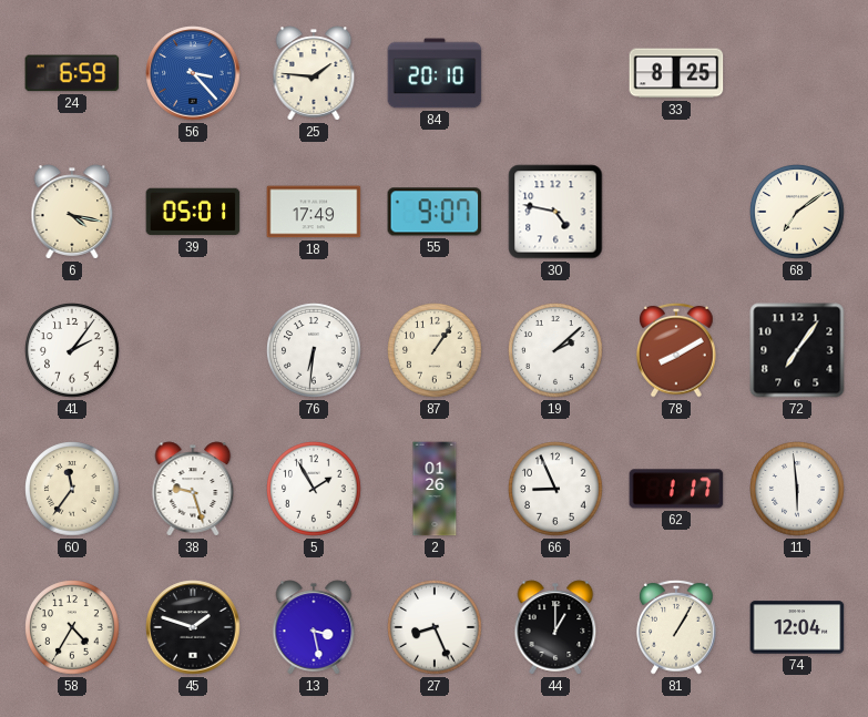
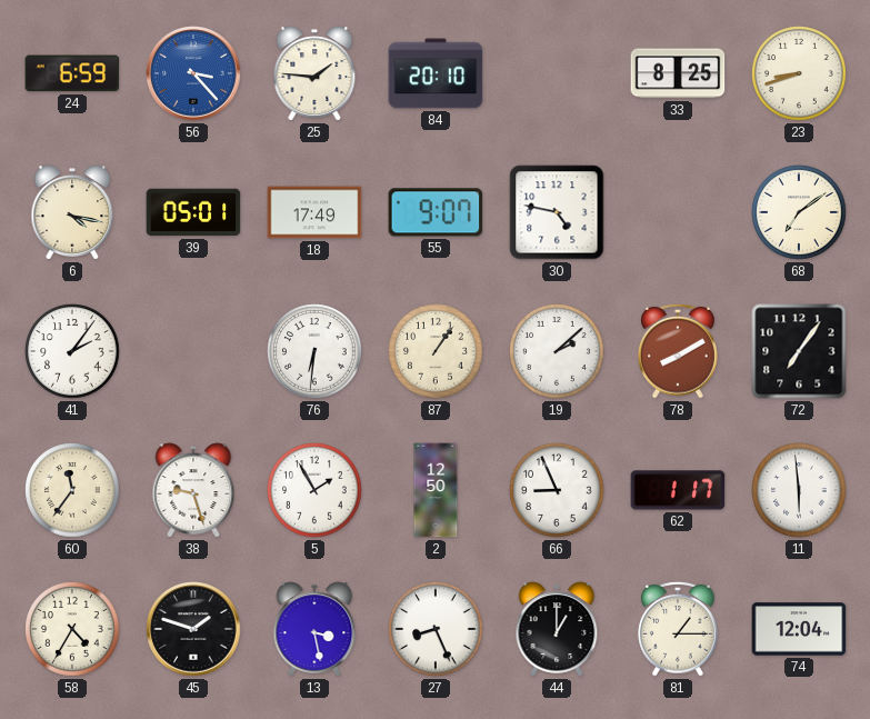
23: none -> 8:42
2: 01:26 -> 12:50
81: 1:05 -> 1:15
